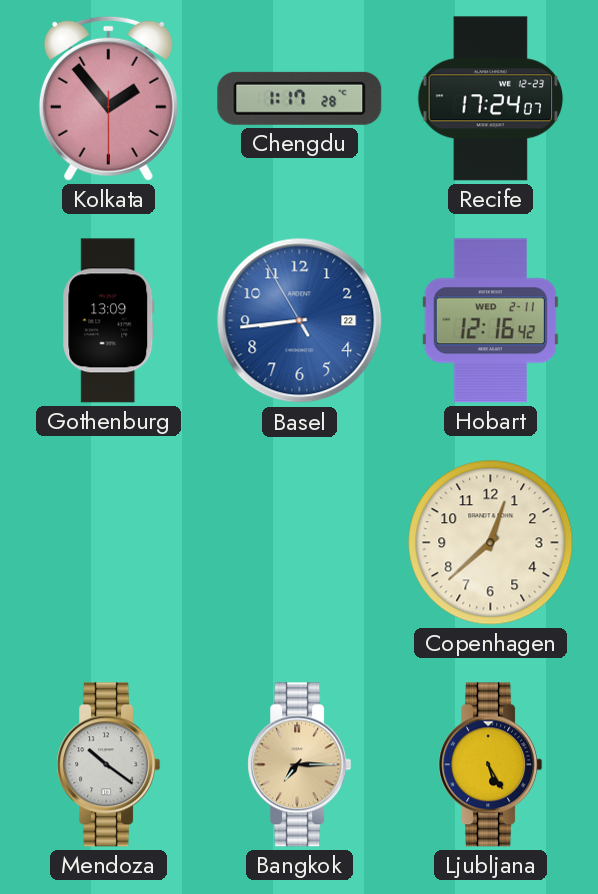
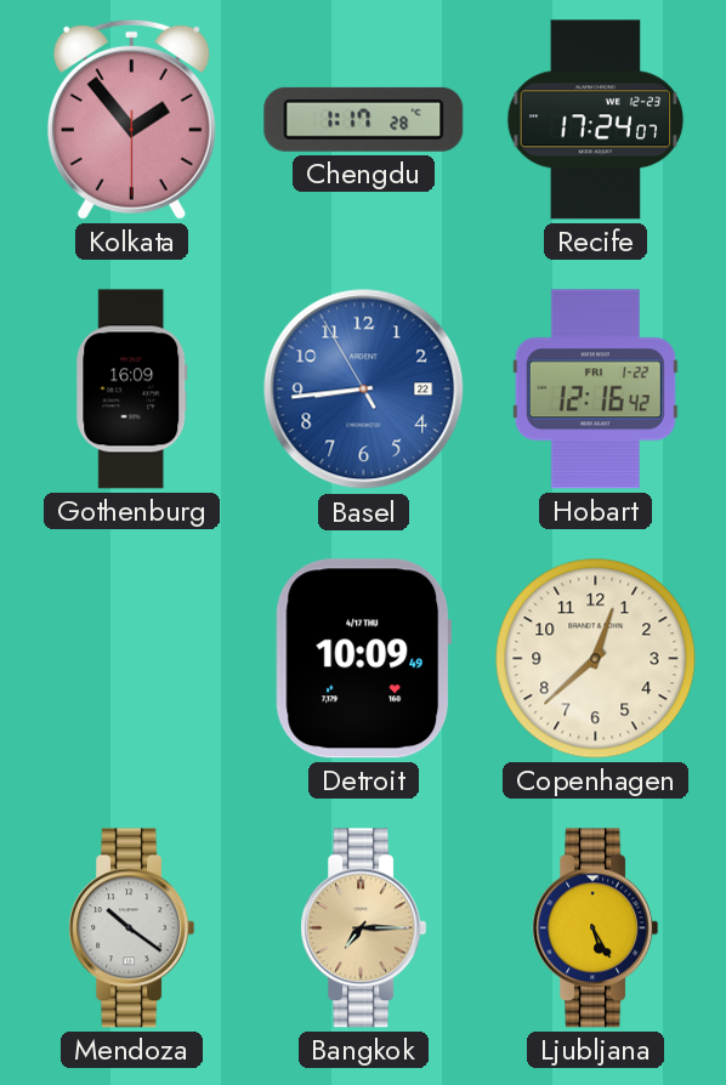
Gothenburg: 13:09 -> 16:09
Hobart date: WED 2-11 -> FRI 1-22
Detroit: none -> 10:09
